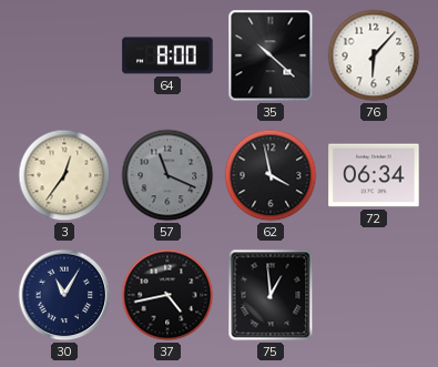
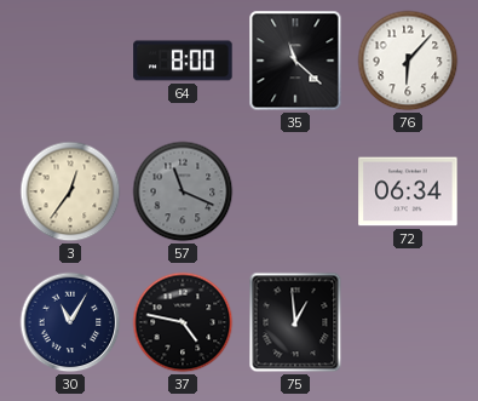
35: 10:22 -> 11:22
62: 3:58 -> none
37: 4:43 -> 4:47
